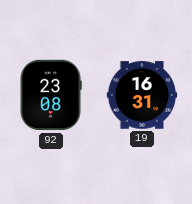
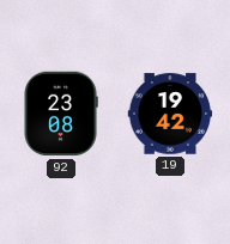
19: 16:31 -> 19:42
